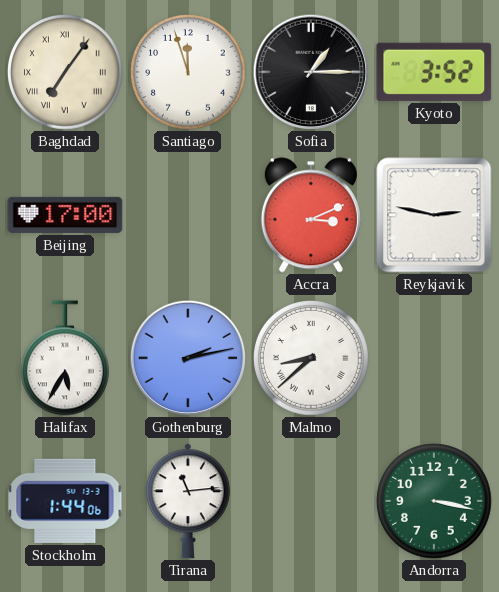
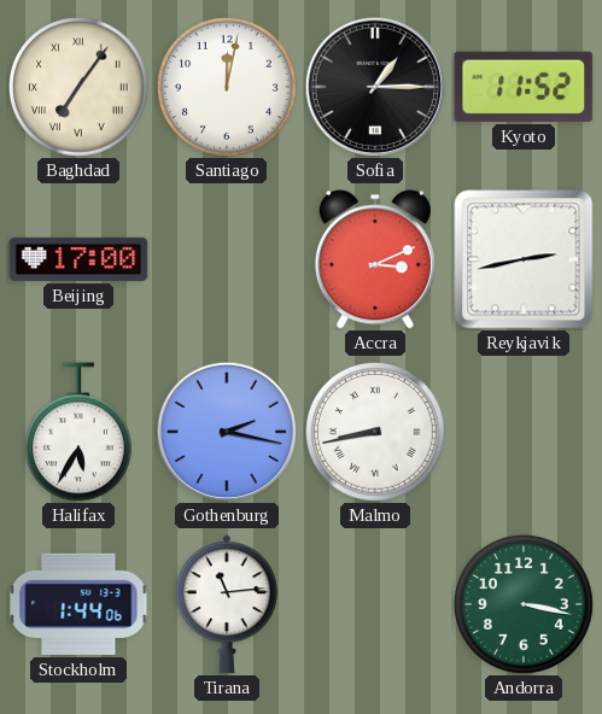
Santiago: 11:57 -> 12:02
Kyoto: 3:52 -> 11:52
Reykjavik: 2:47 -> 2:43
Gothenburg: 2:13 -> 2:17
Malmo: 8:38 -> 8:43
